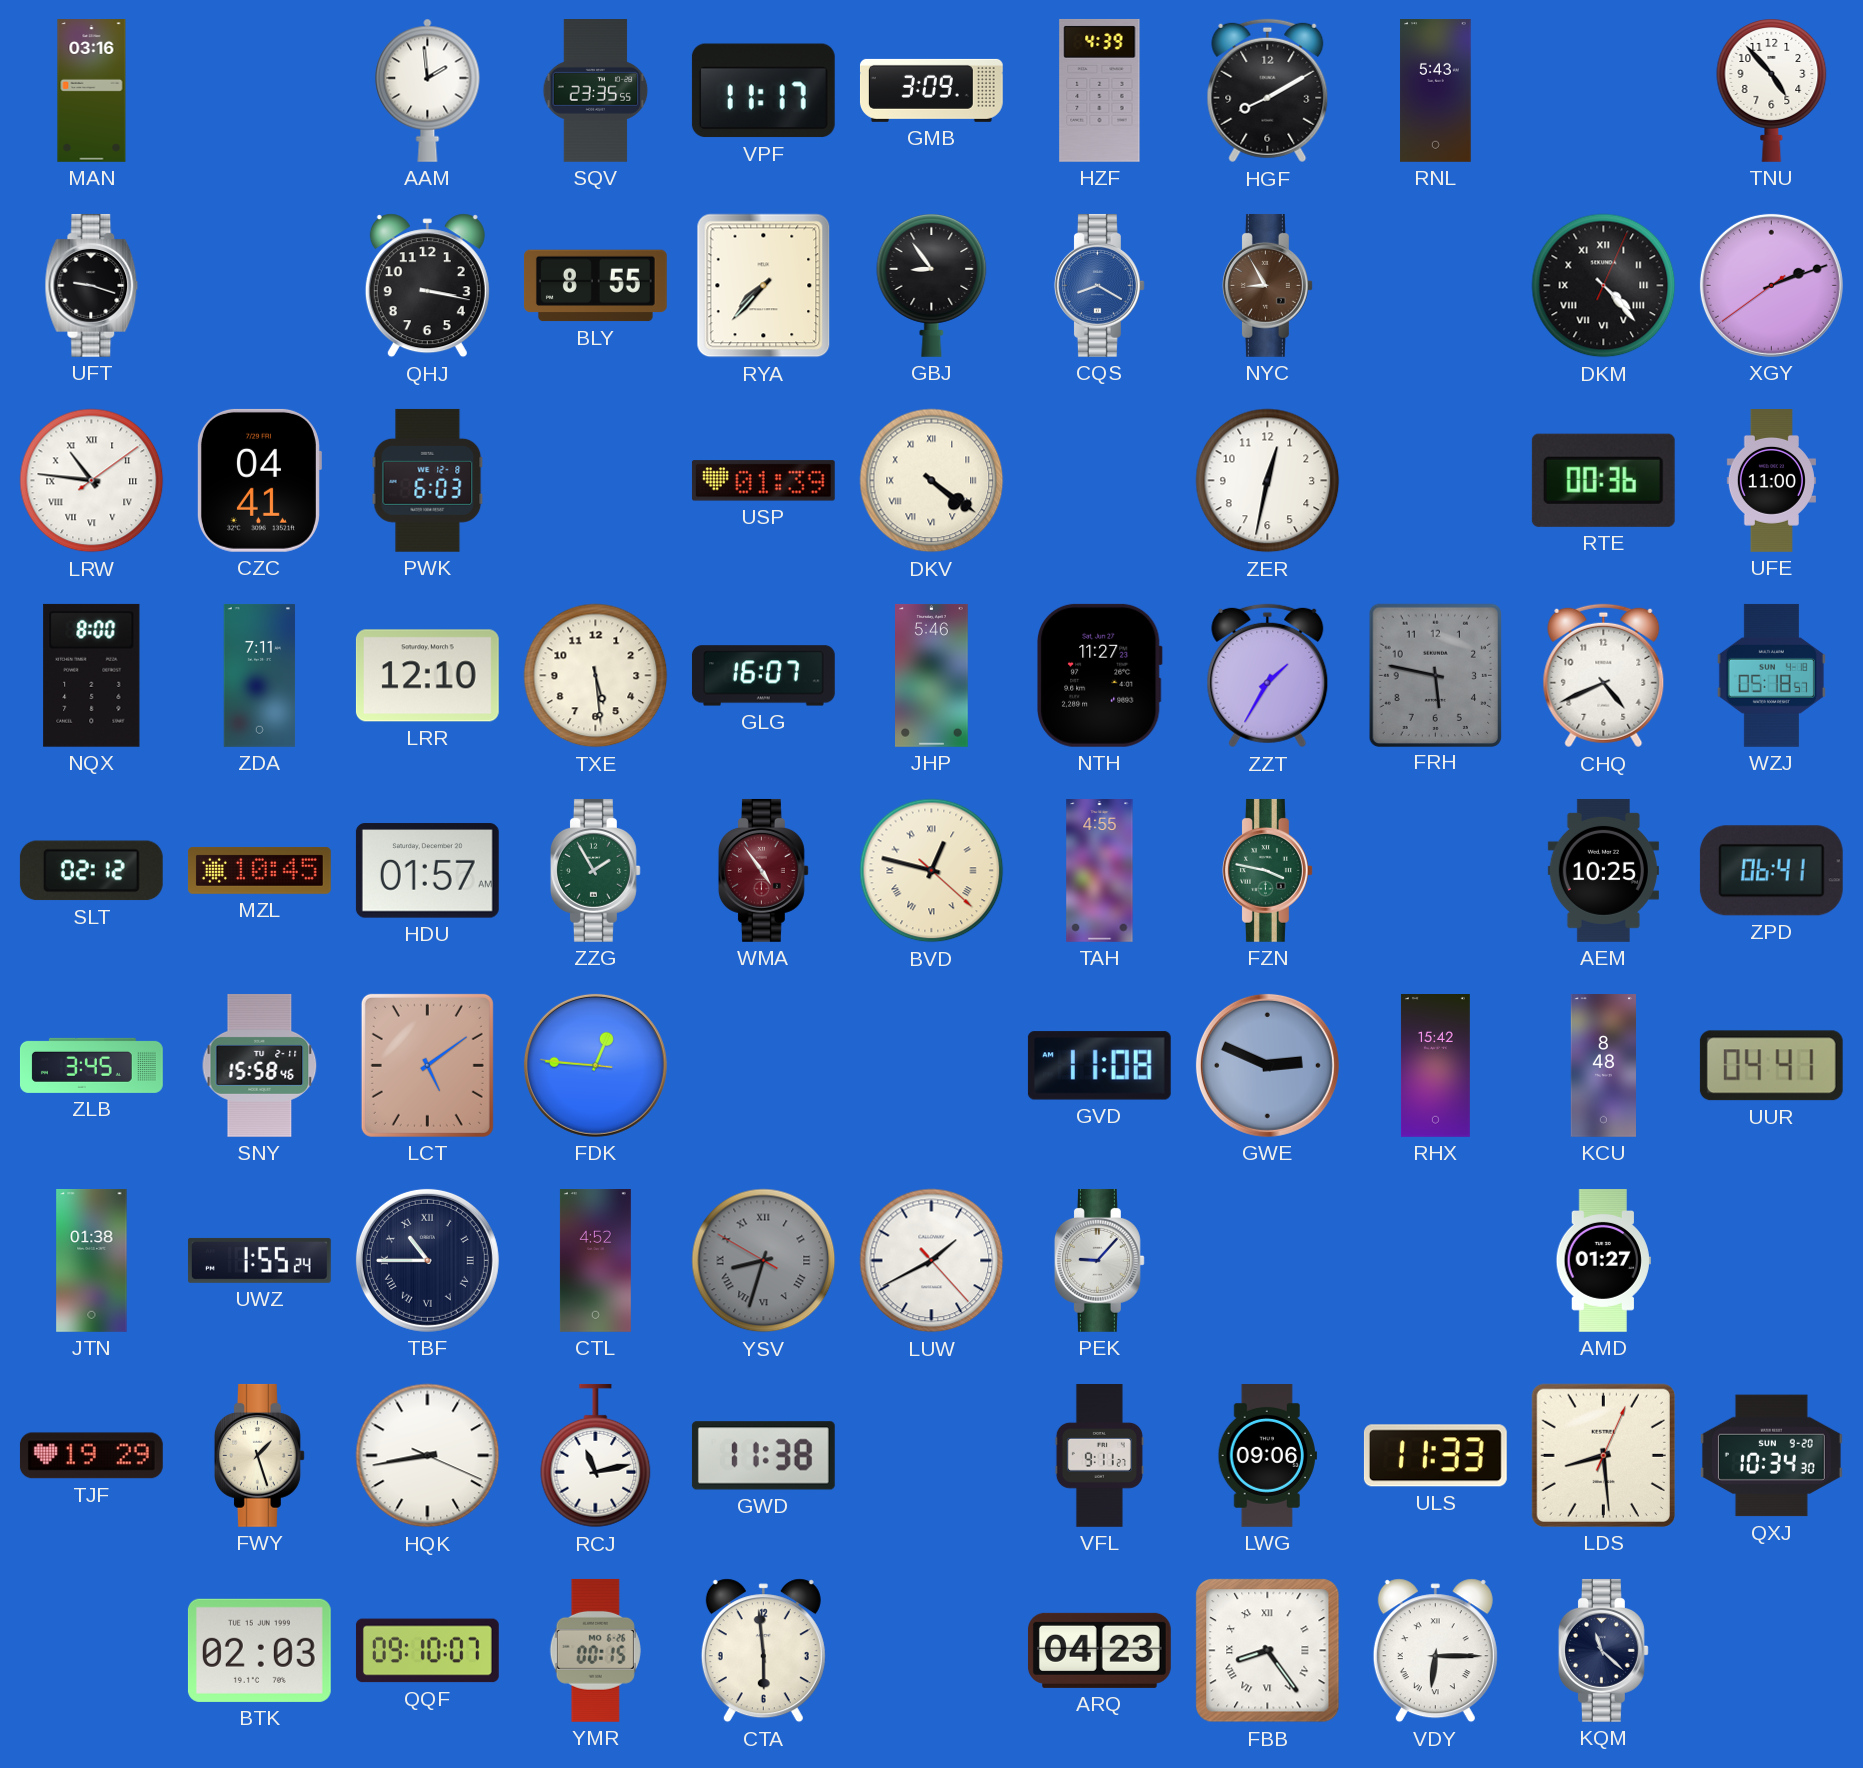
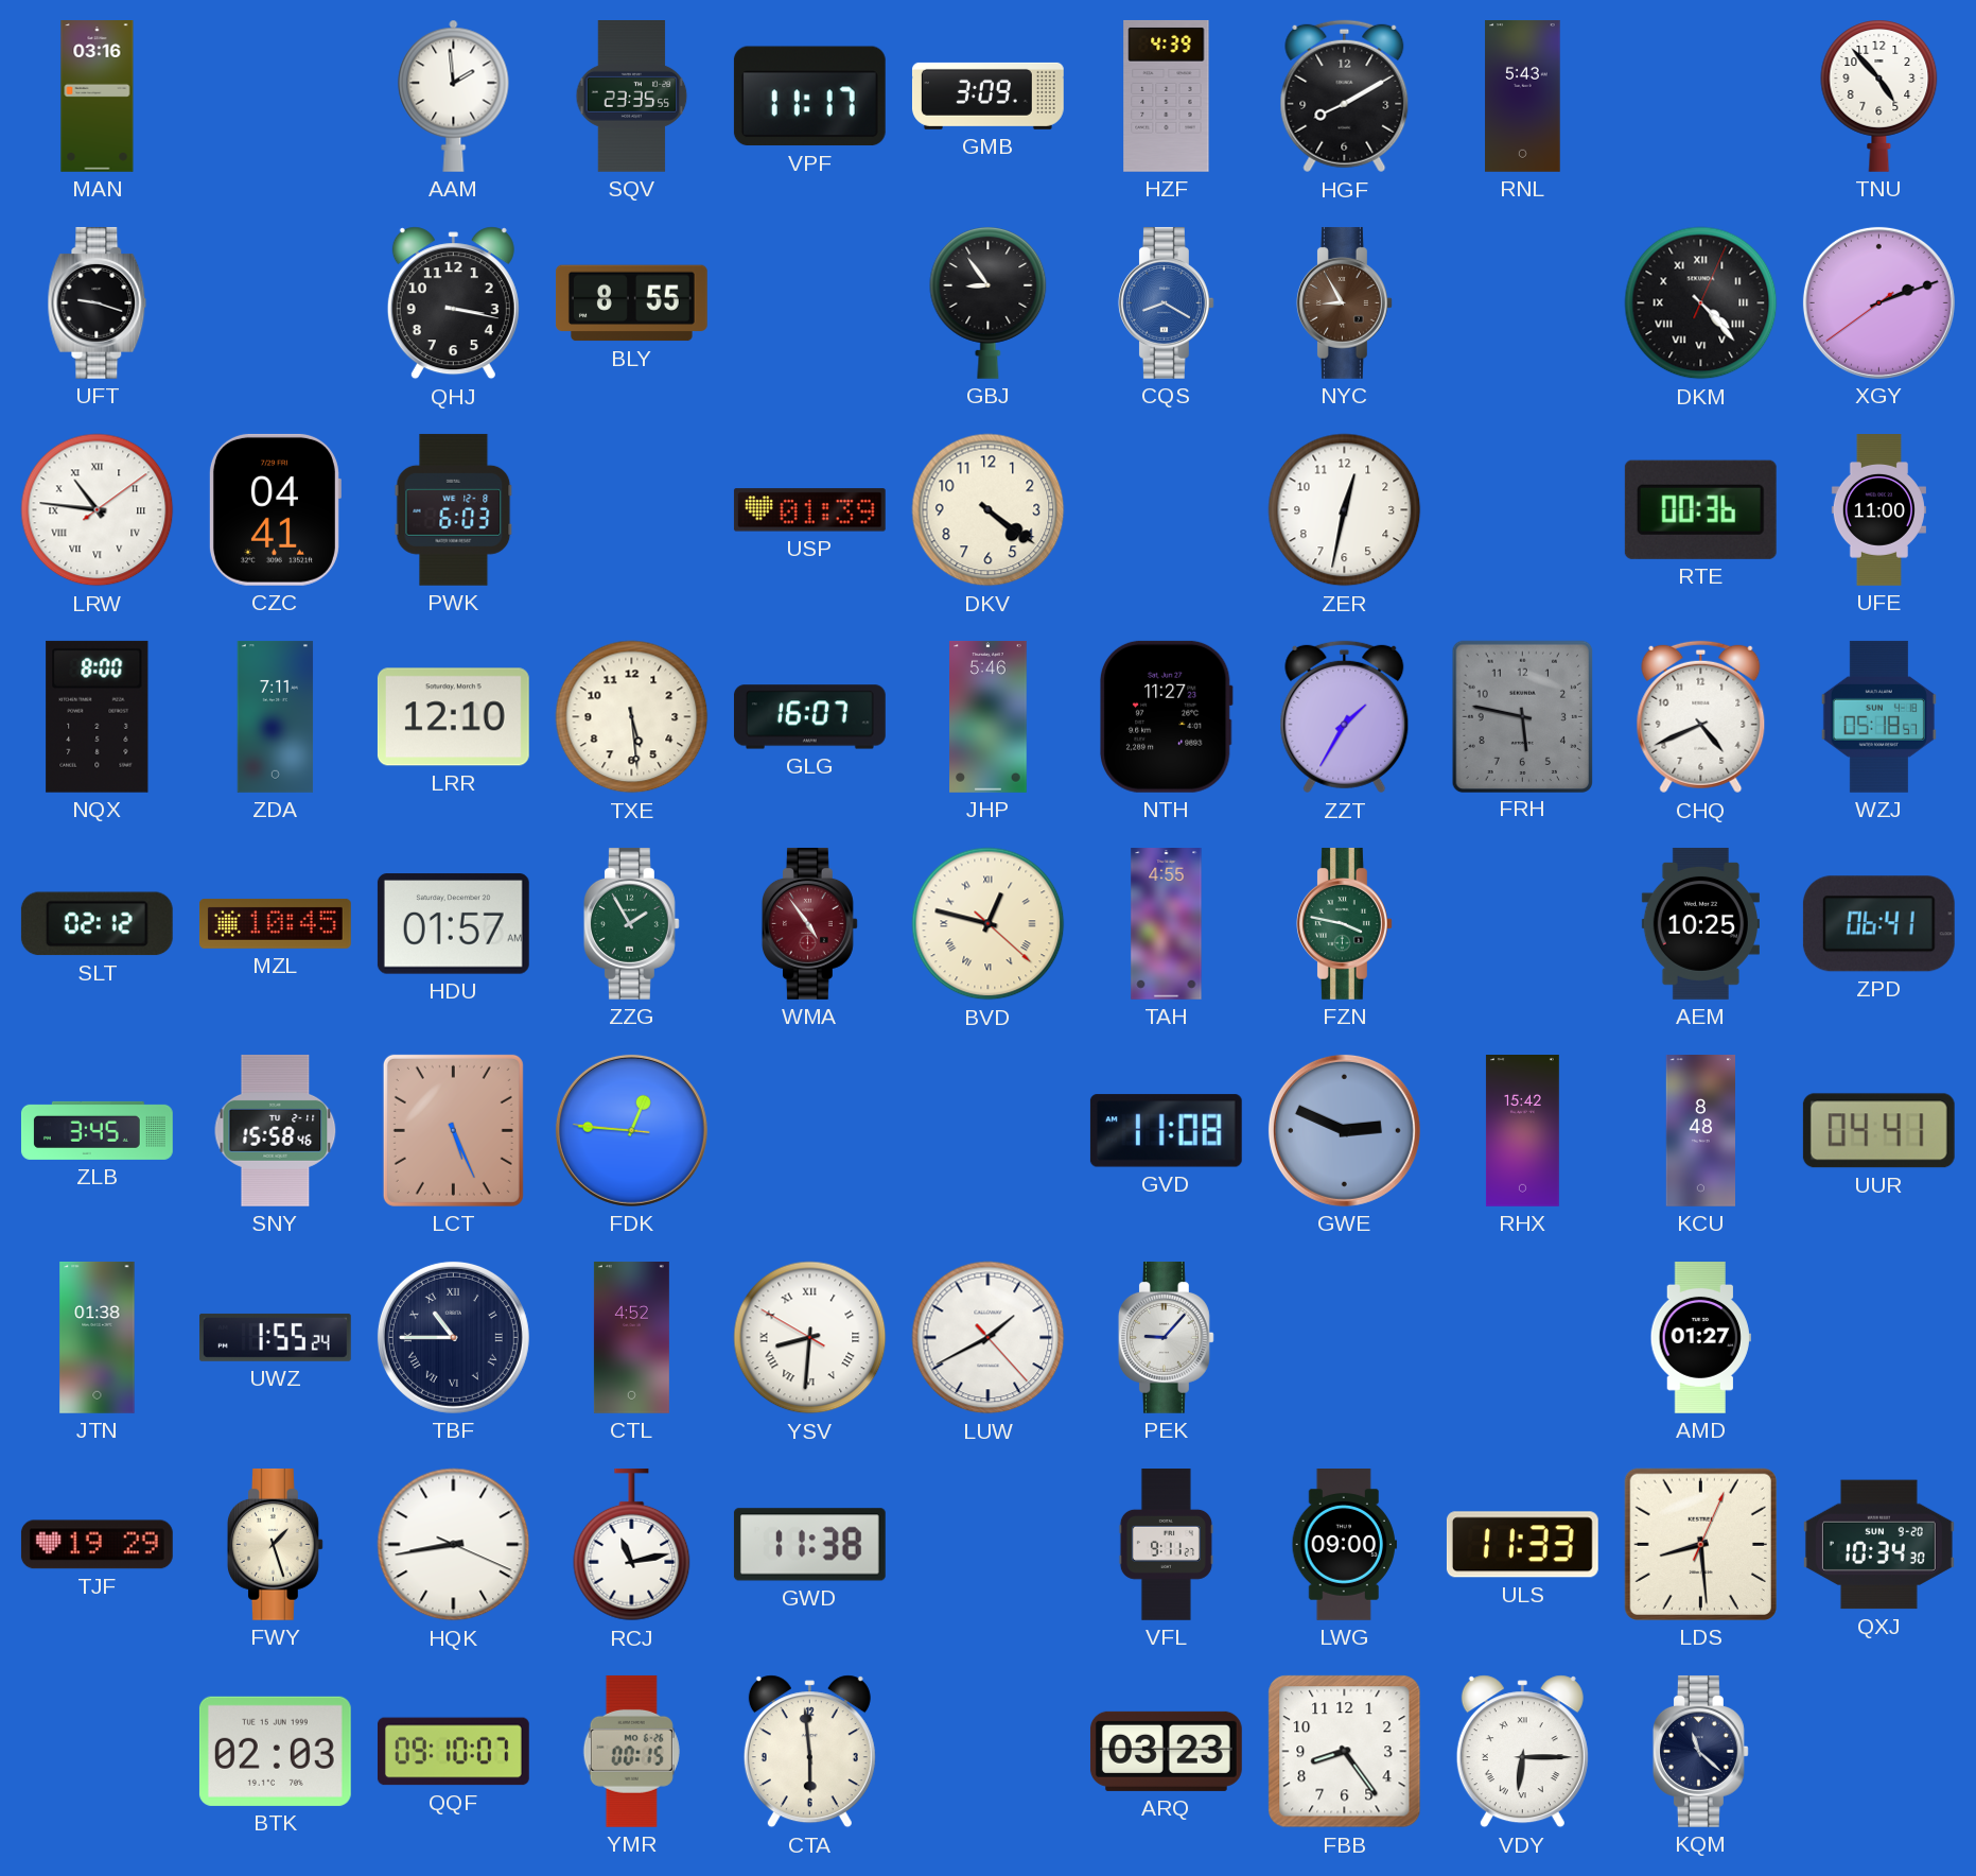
RYA: 7:37 -> none
DKV numerals: Roman -> Arabic
LCT: 5:09 -> 5:26
YSV: 8:32 -> 8:30
YSV dial: grey -> white
LWG: 09:06 -> 09:00
ARQ: 04:23 -> 03:23
FBB numerals: Roman -> Arabic
